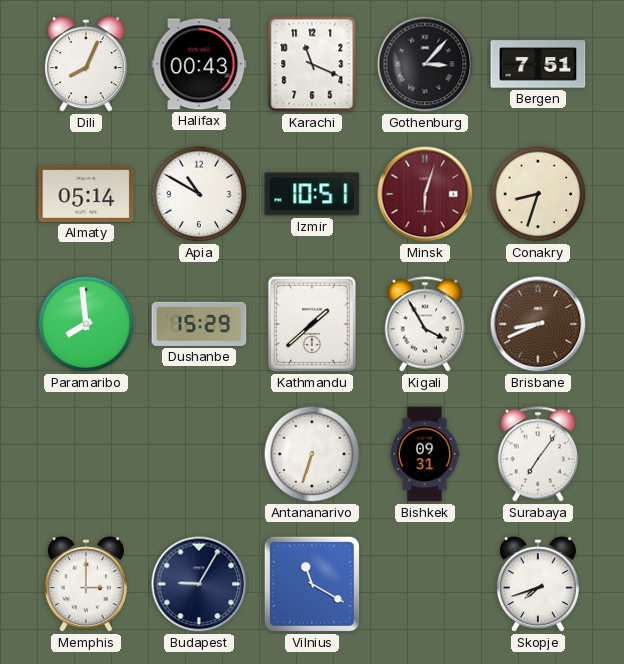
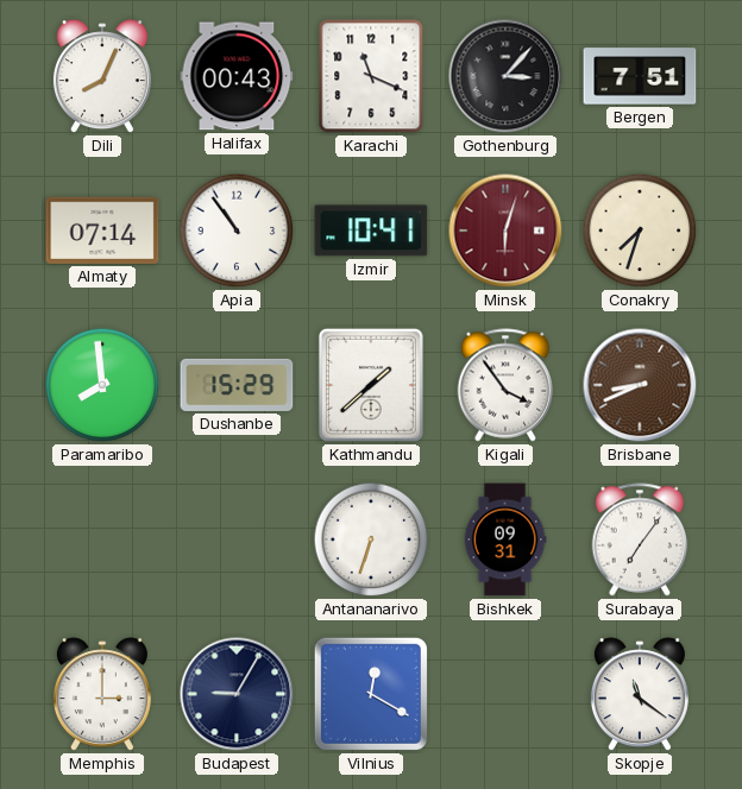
Almaty: 05:14 -> 07:14
Apia: 10:50 -> 10:54
Izmir: 10:51 -> 10:41
Conakry: 8:33 -> 7:33
Kigali: 3:55 -> 3:54
Vilnius: 11:20 -> 12:20
Skopje: 7:42 -> 11:21
